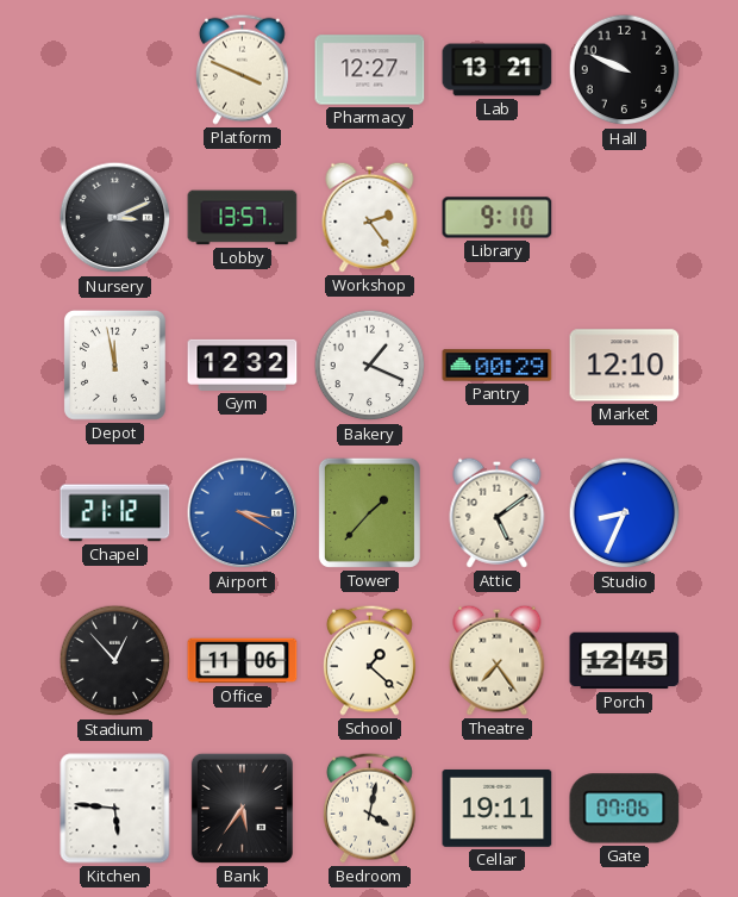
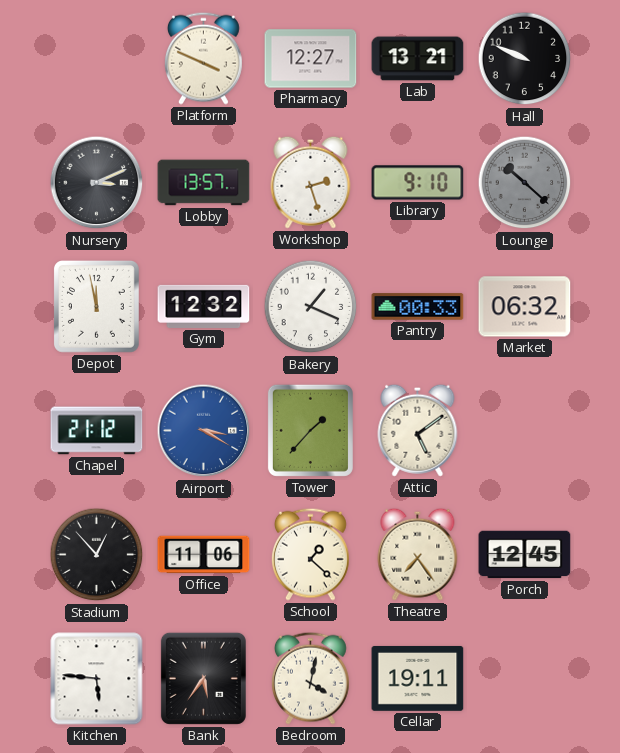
Workshop: 2:24 -> 2:27
Lounge: none -> 10:22
Pantry: 00:29 -> 00:33
Market: 12:10 -> 06:32
Studio: 8:34 -> none
Gate: 07:06 -> none
